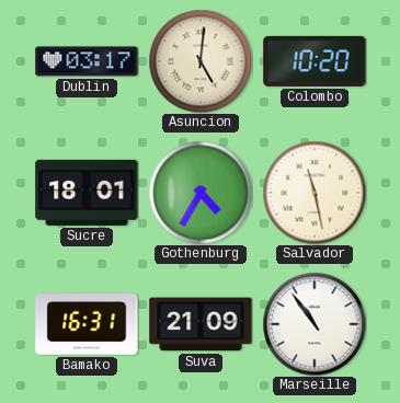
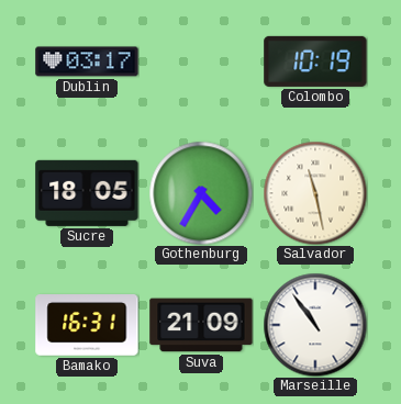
Asuncion: 5:01 -> none
Colombo: 10:20 -> 10:19
Sucre: 18:01 -> 18:05
